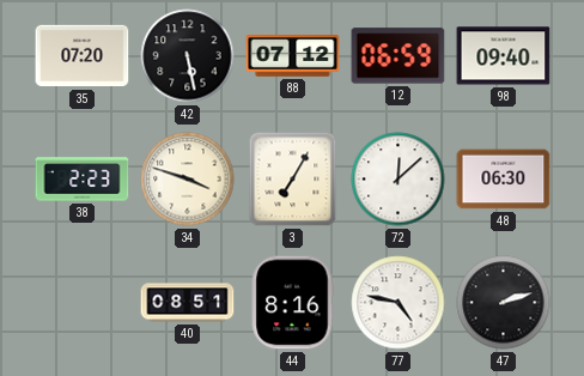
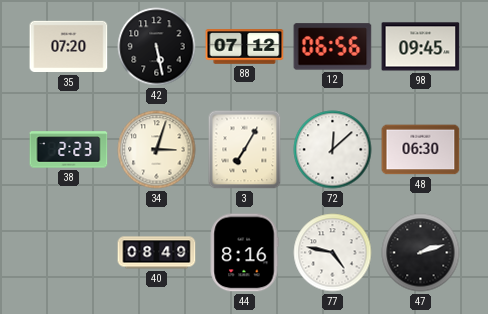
12: 06:59 -> 06:56
98: 09:40 -> 09:45
34: 3:48 -> 3:03
40: 08:51 -> 08:49
